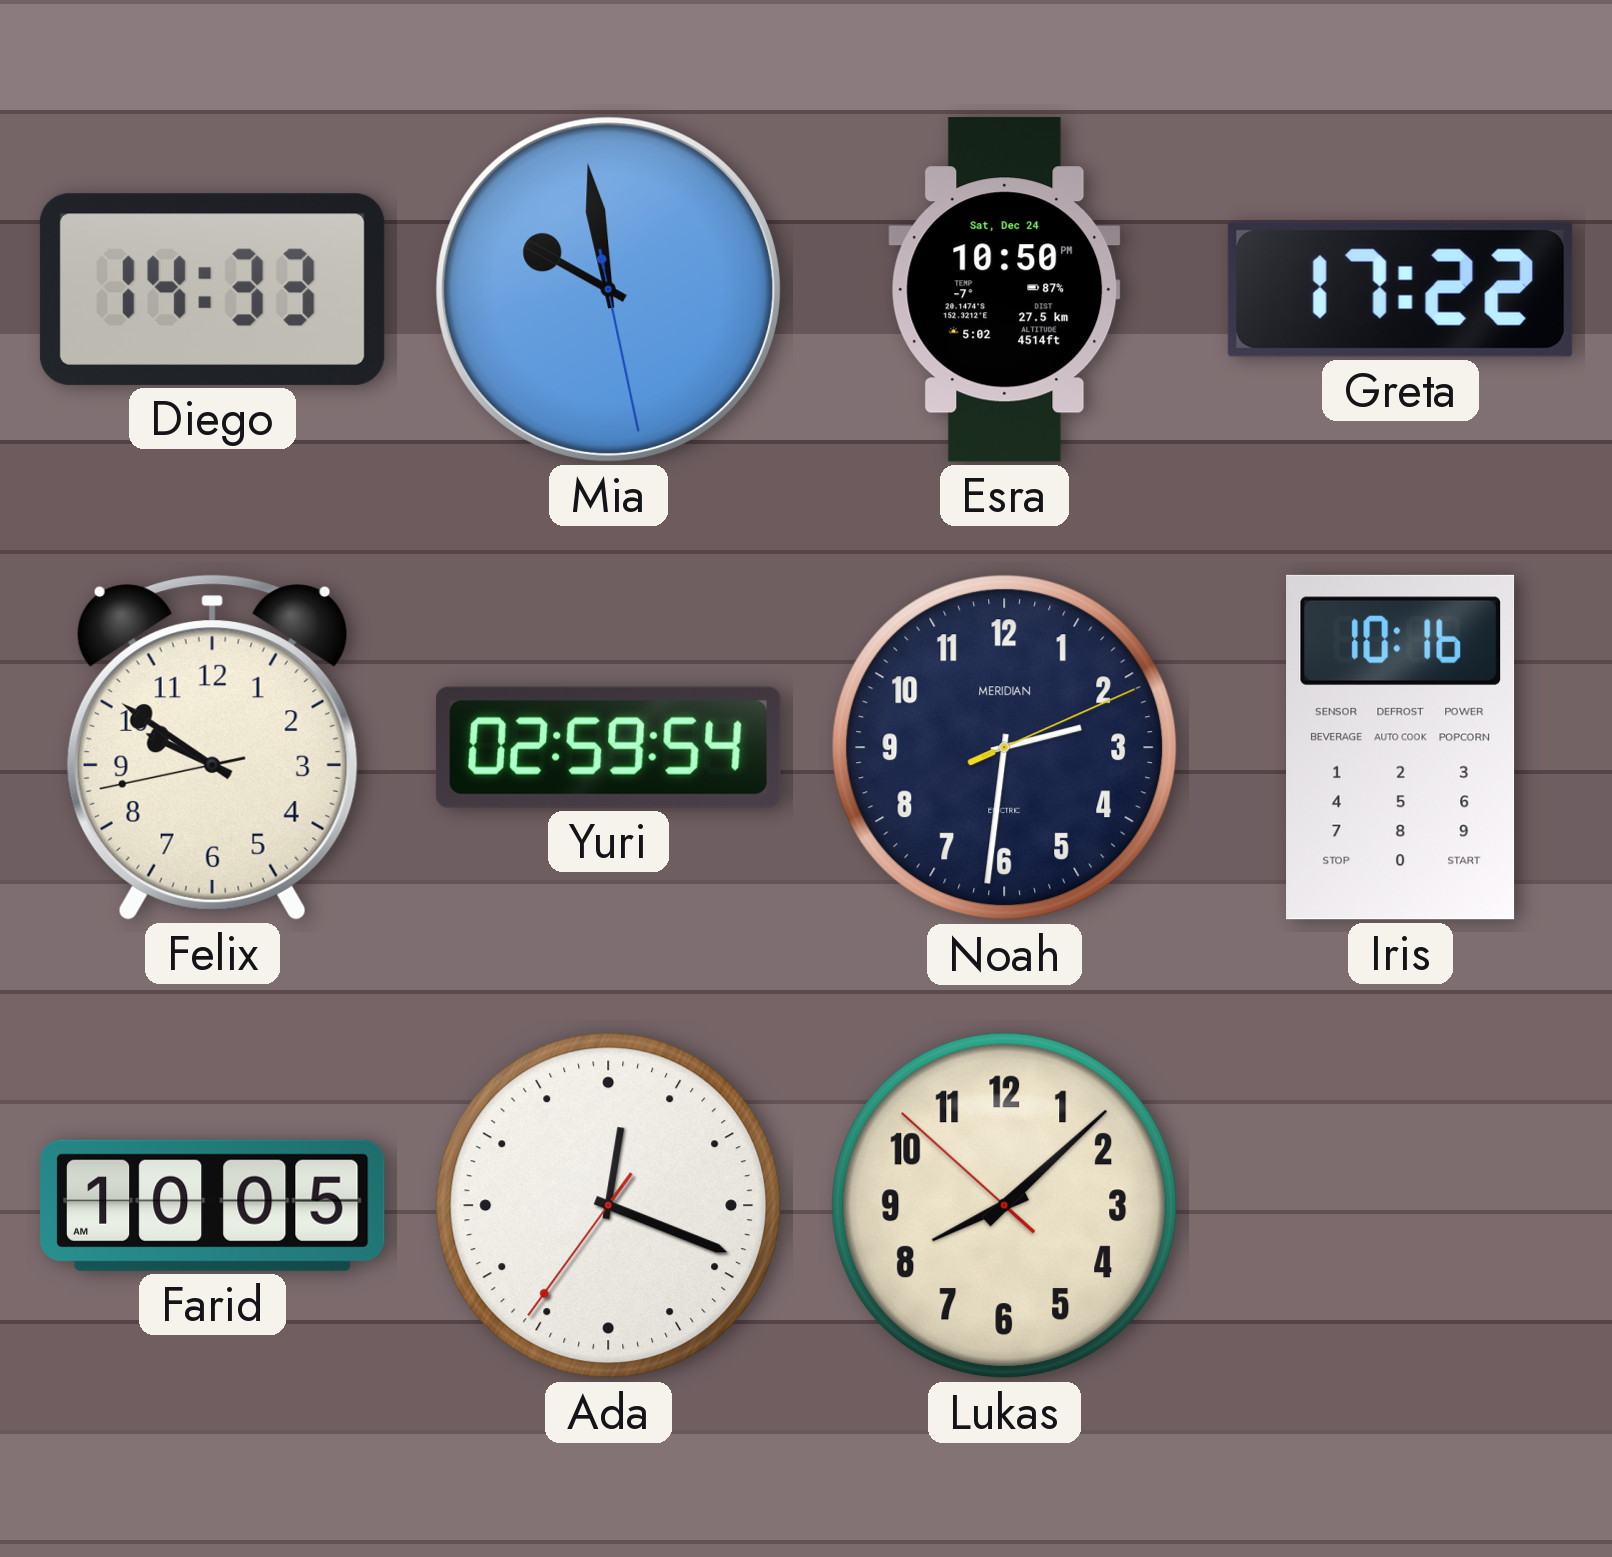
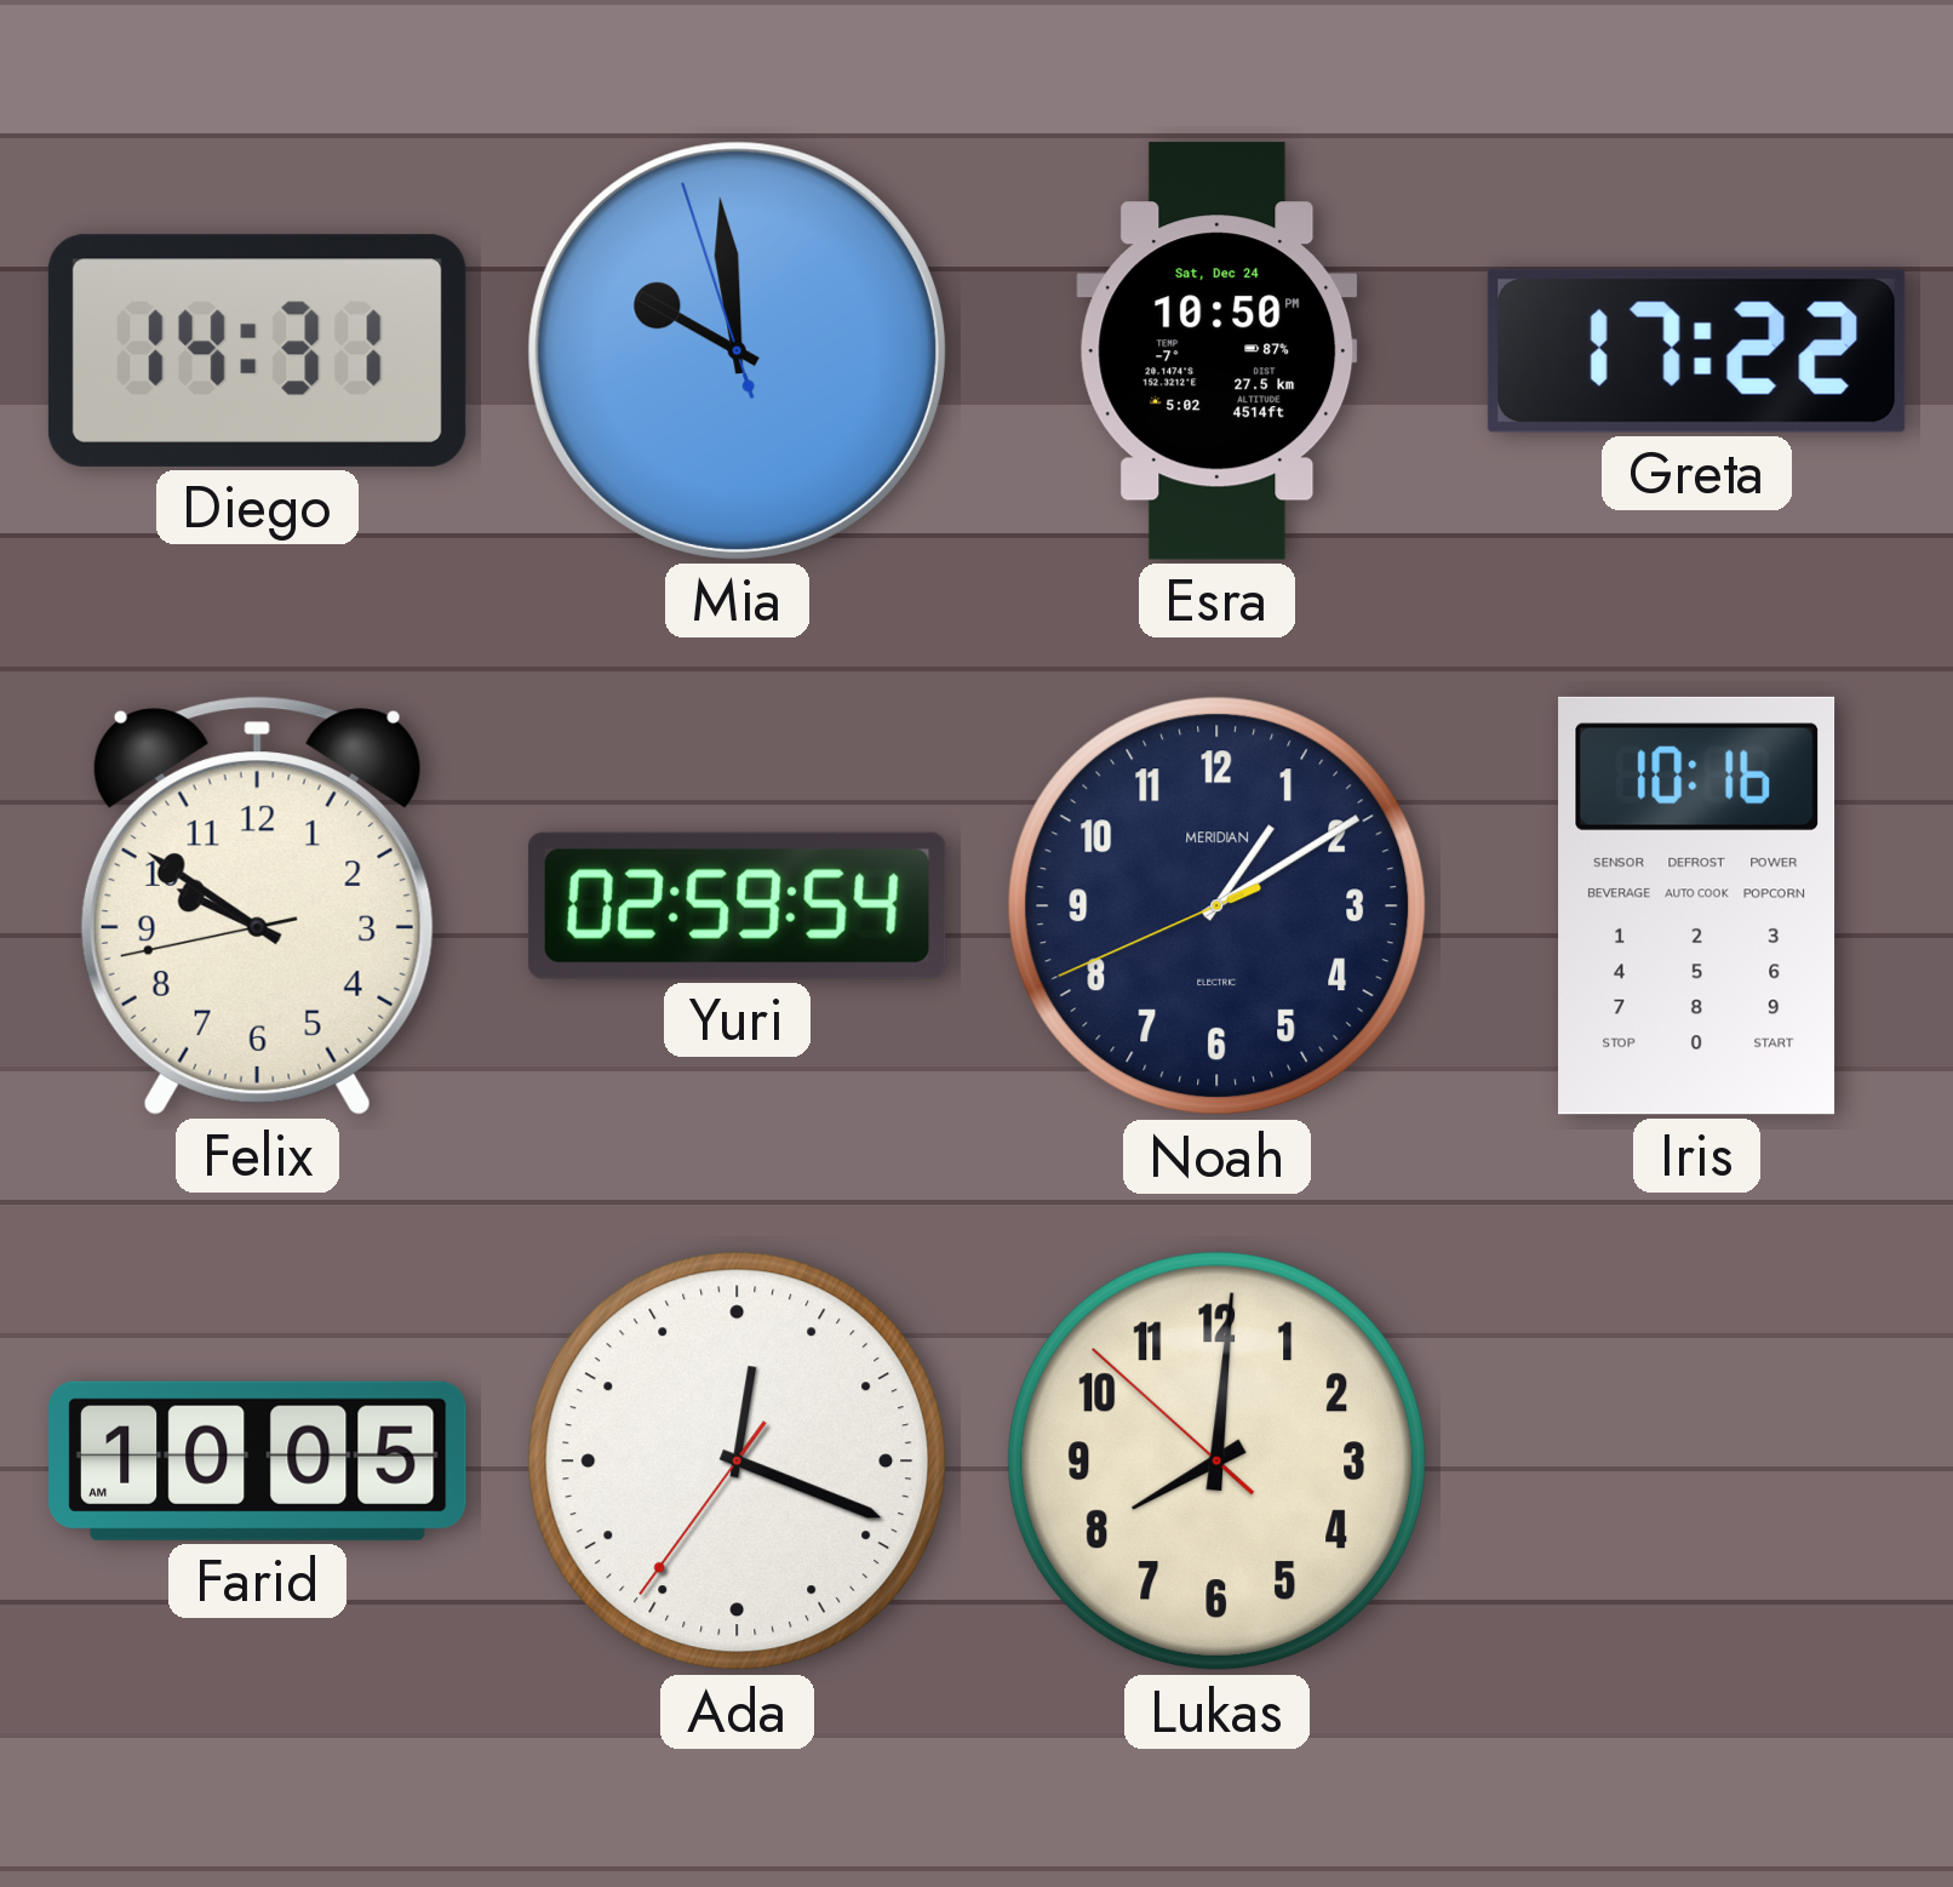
Diego: 14:33 -> 14:31
Mia: 9:58:28 -> 9:58:57
Noah: 2:31 -> 1:09
Lukas: 8:07 -> 8:00
